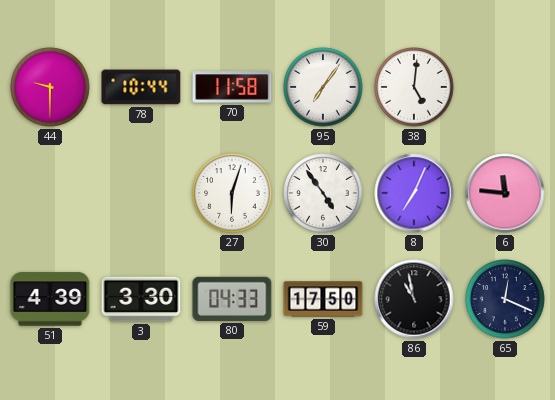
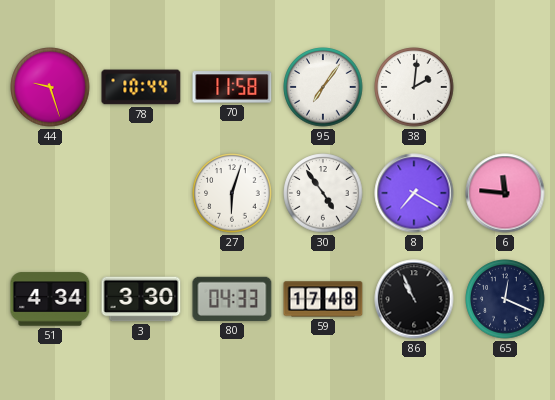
44: 9:30 -> 9:27
38: 5:01 -> 2:01
8: 7:04 -> 7:20
51: 4:39 -> 4:34
59: 17:50 -> 17:48
86: 10:58 -> 10:56
